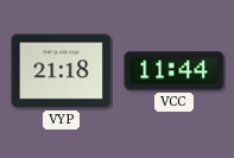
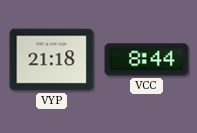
VCC: 11:44 -> 8:44
